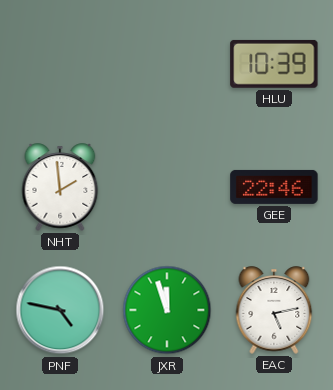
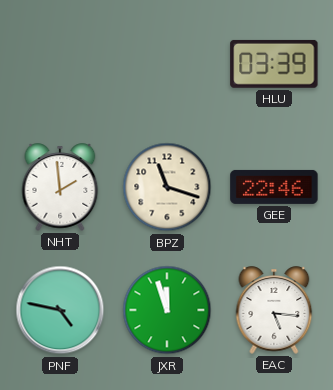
HLU: 10:39 -> 03:39
BPZ: none -> 11:18
EAC: 5:13 -> 5:16
